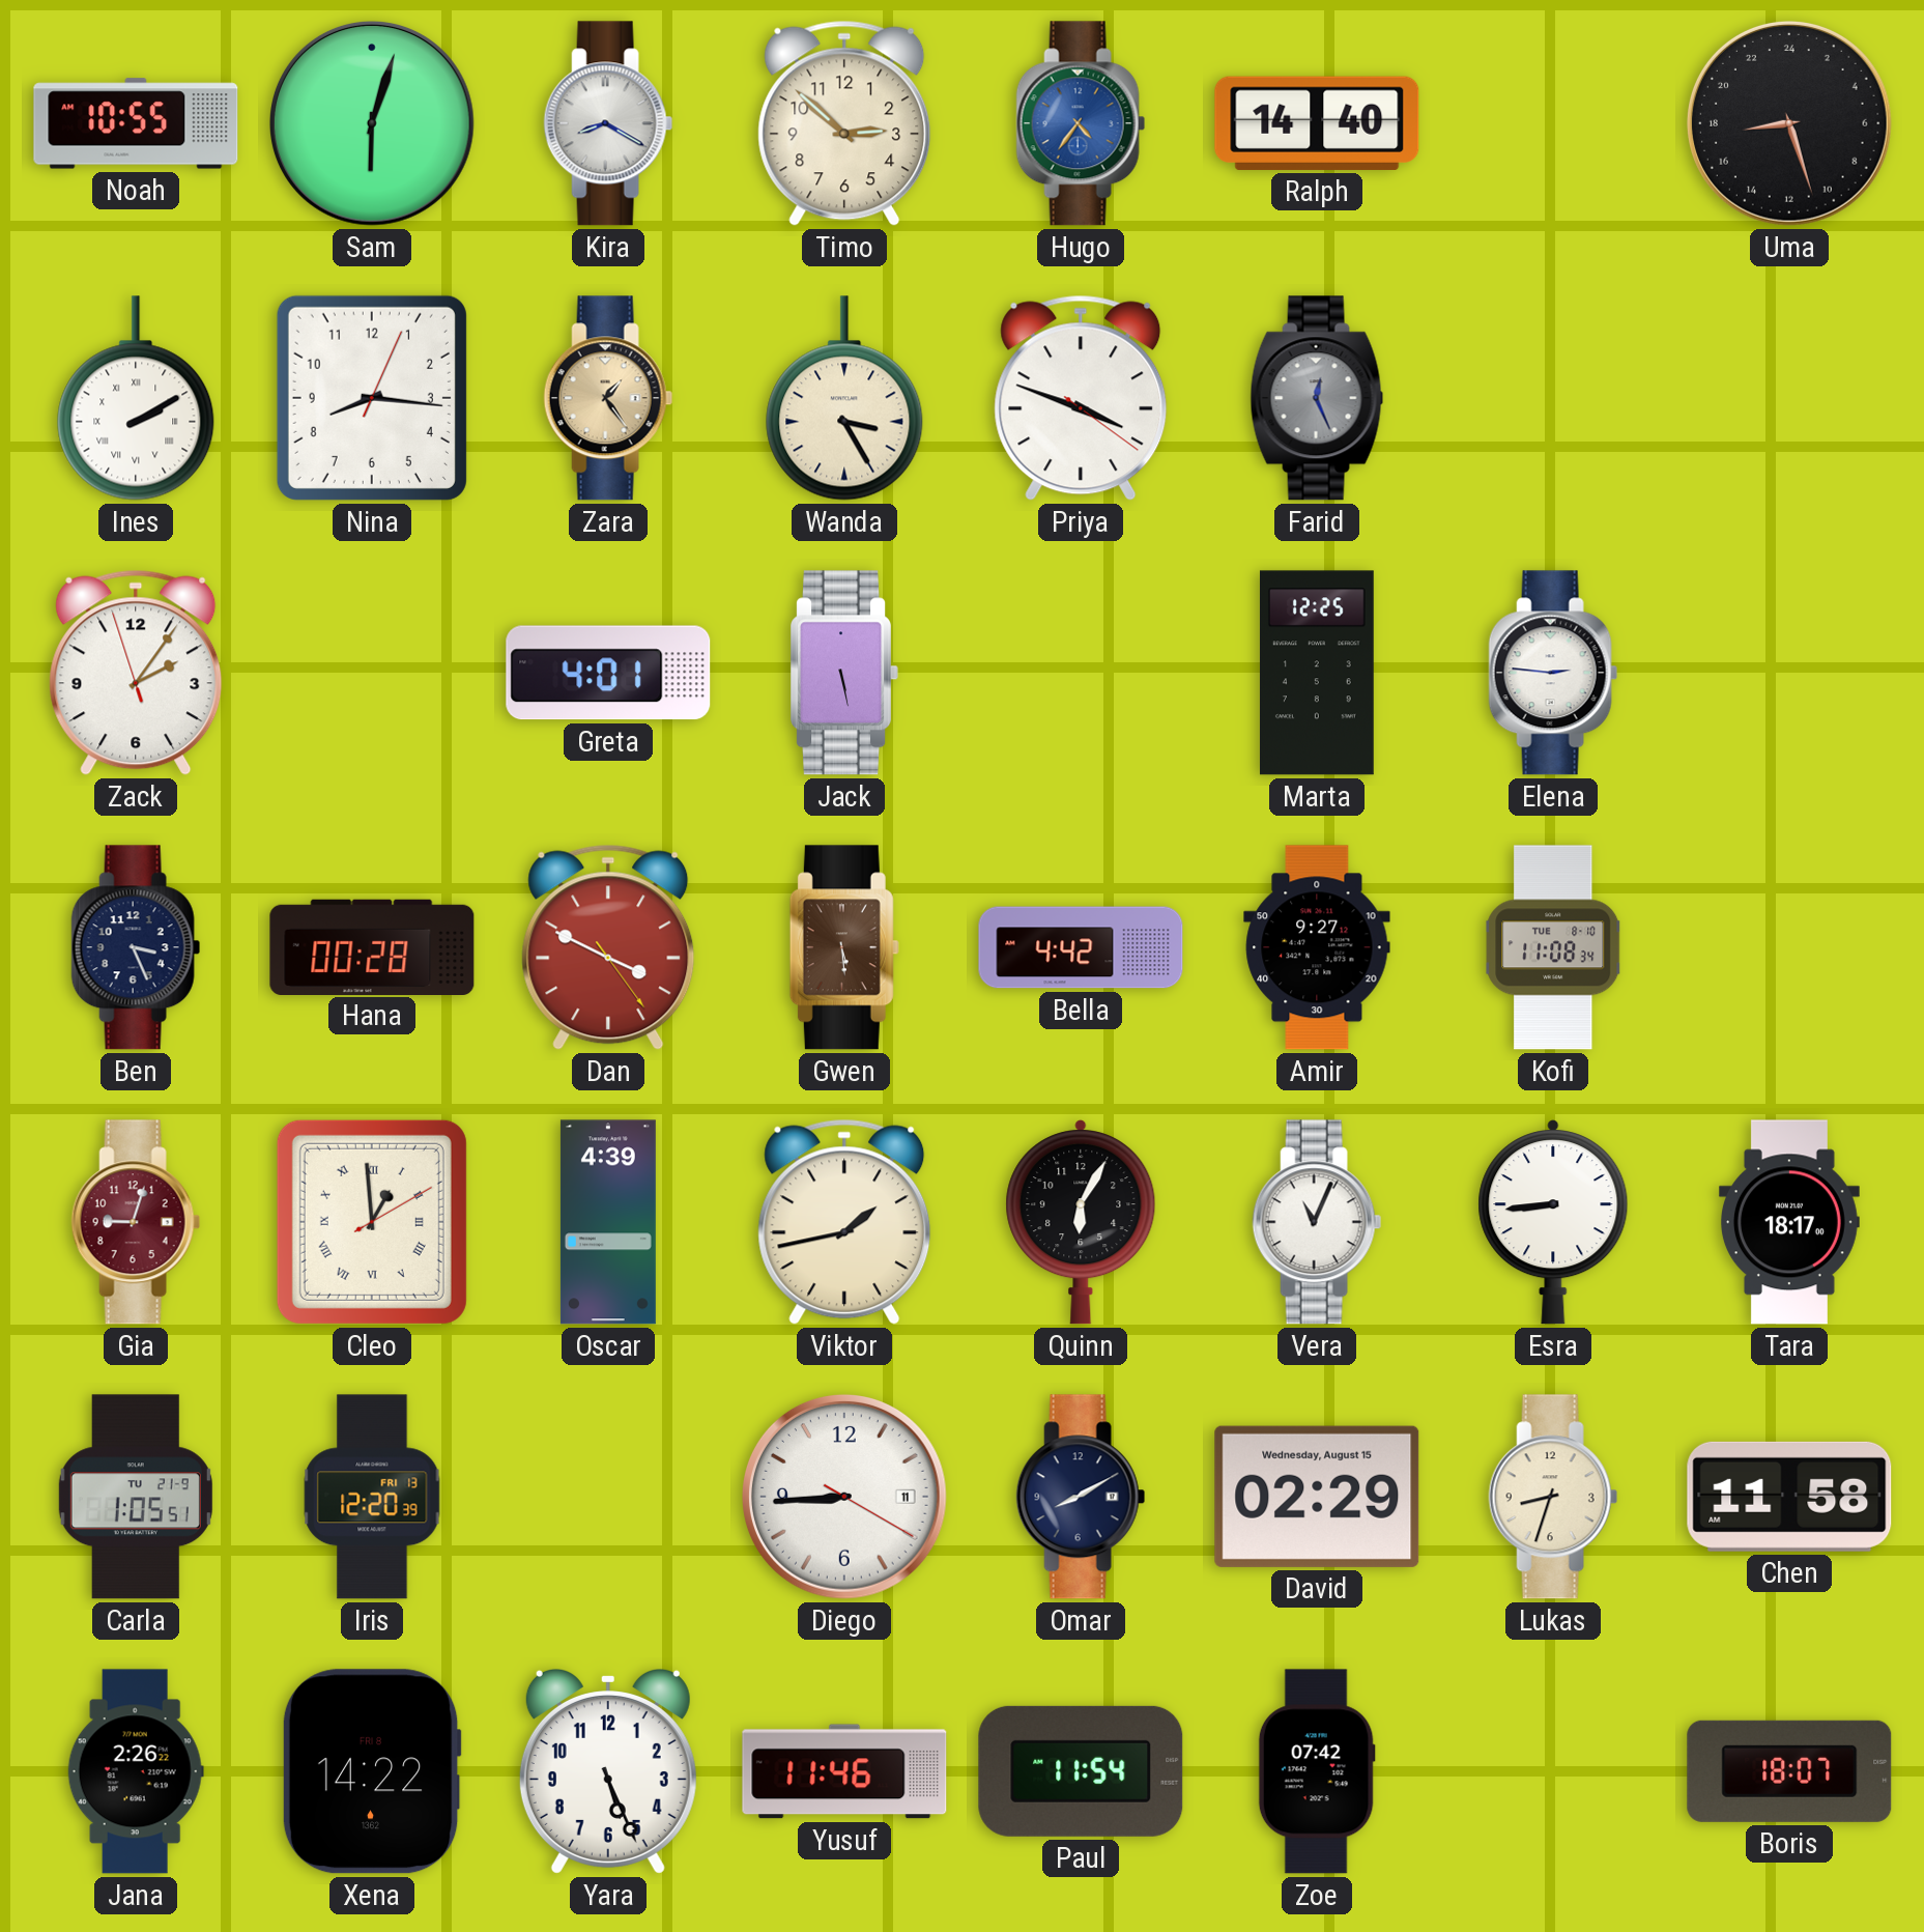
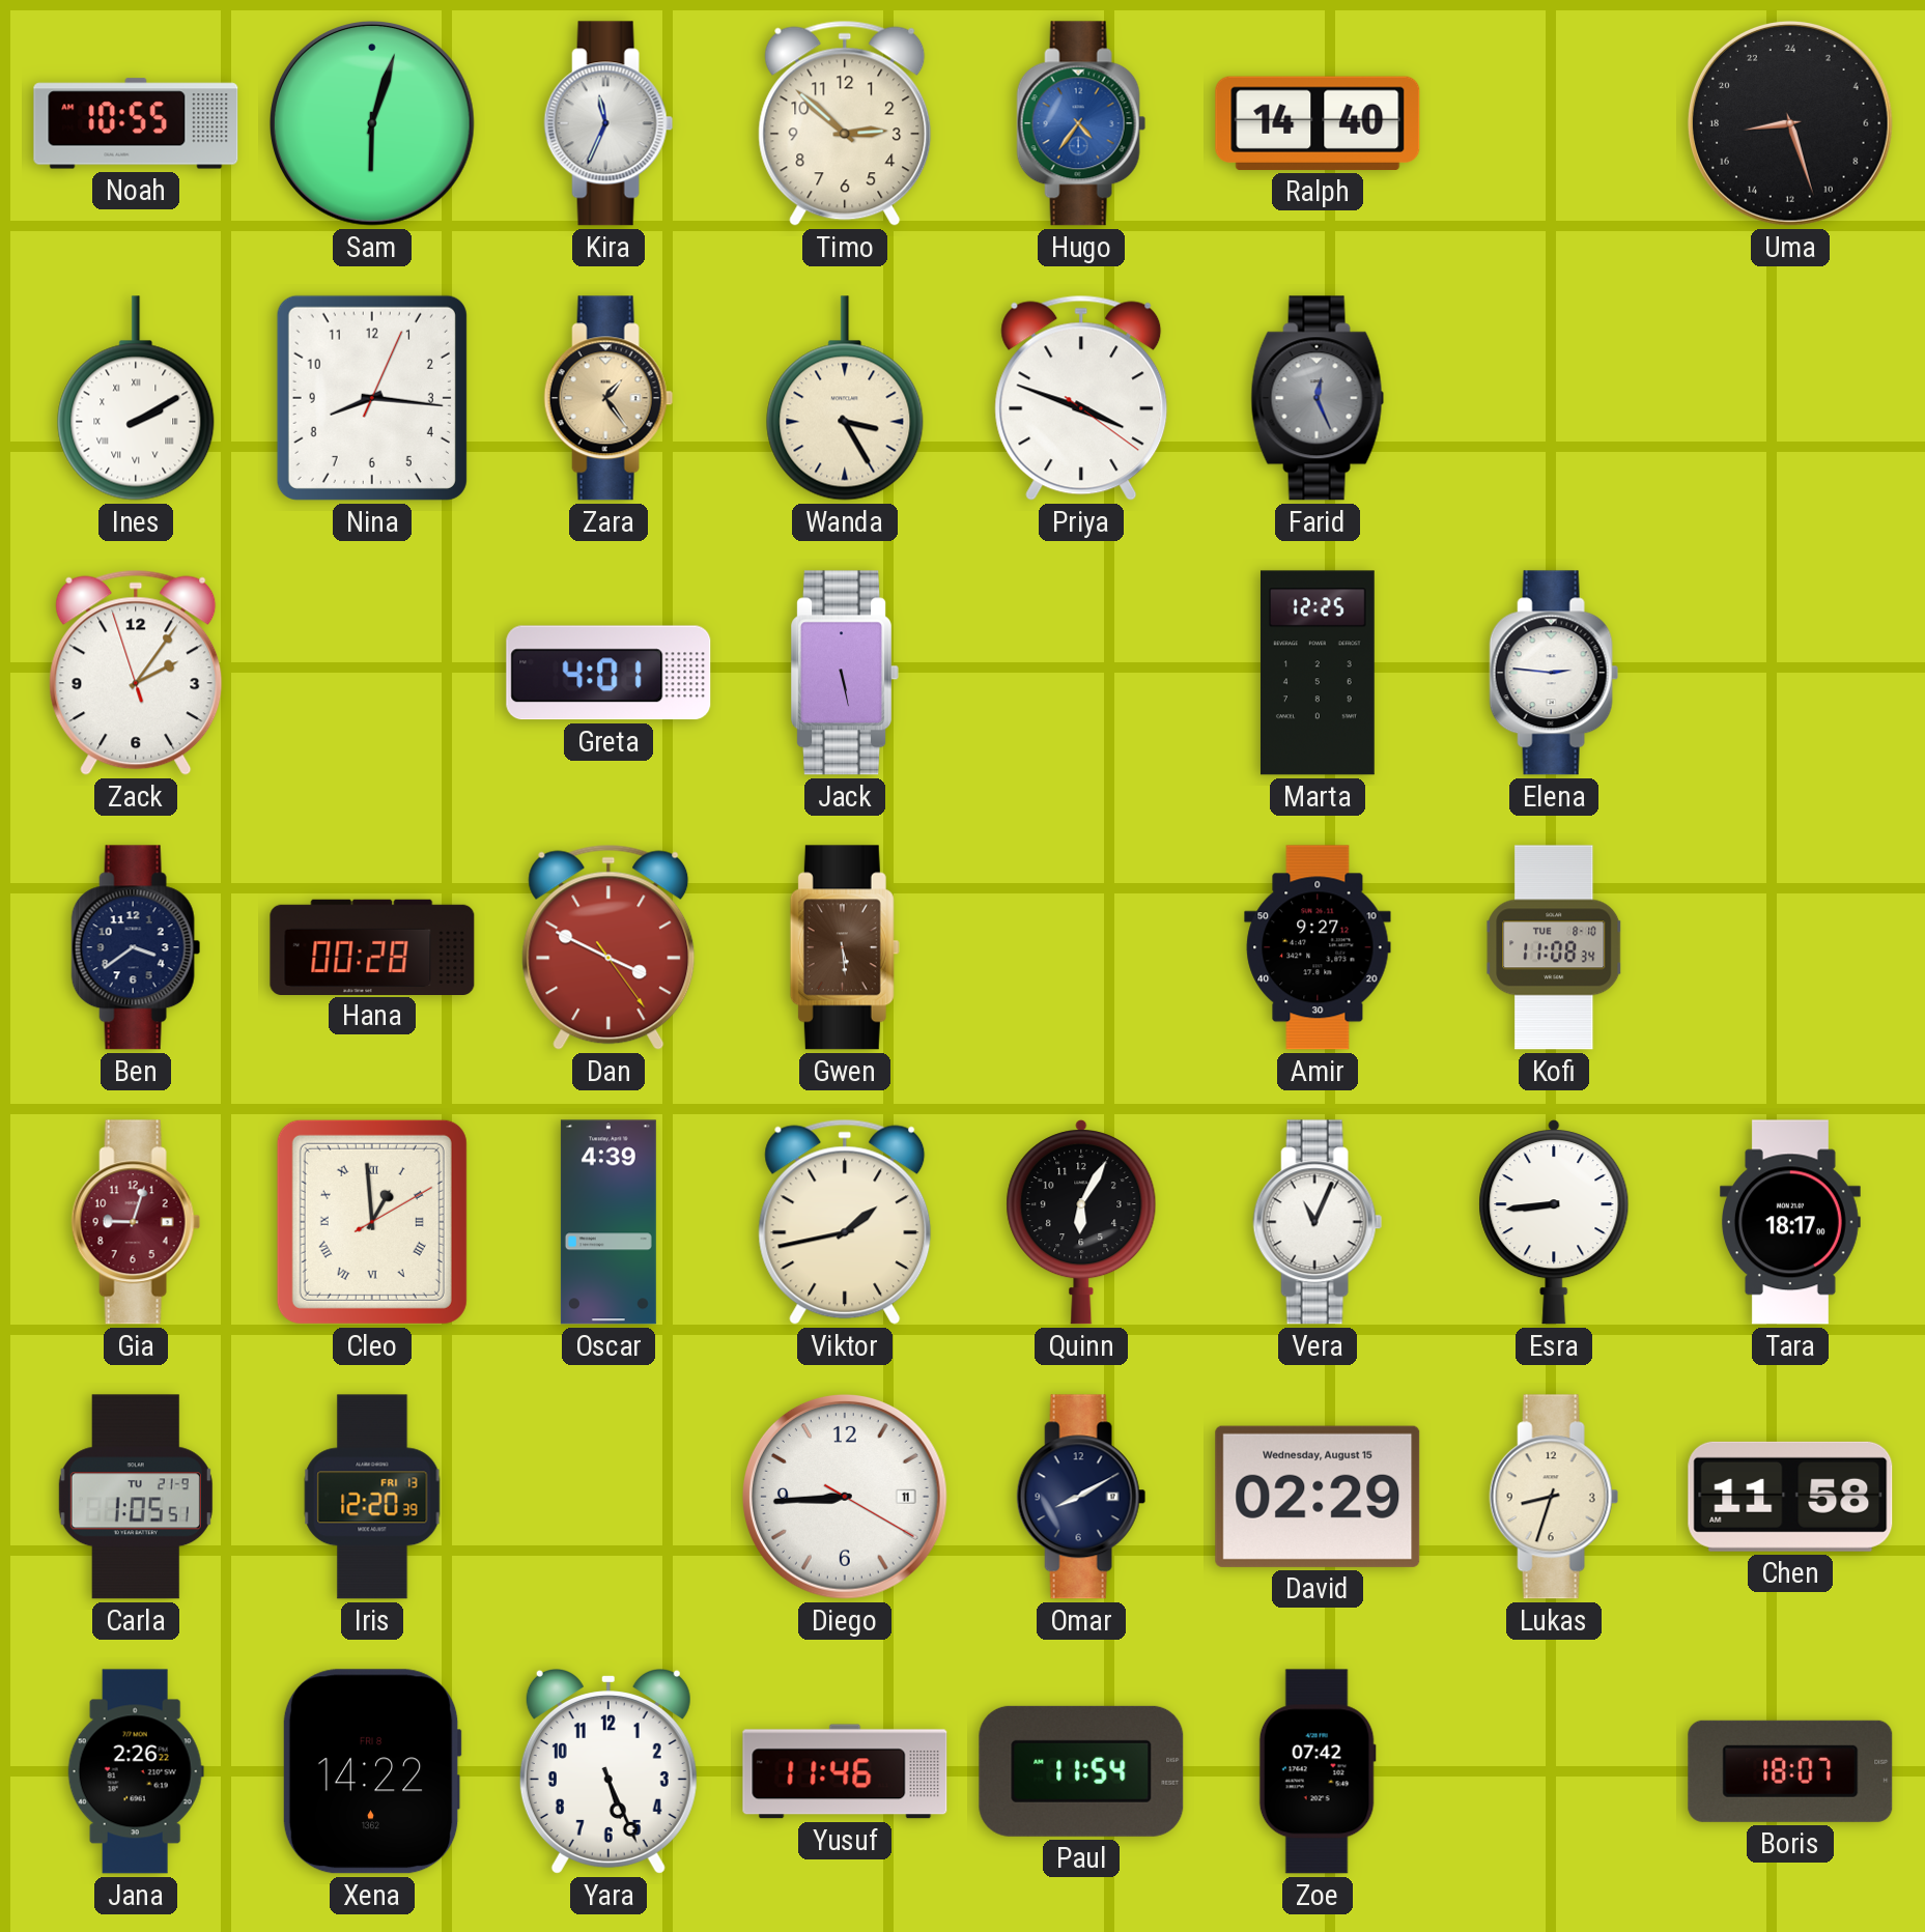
Kira: 8:20 -> 11:34
Ben: 3:26 -> 3:39
Bella: 4:42 -> none
